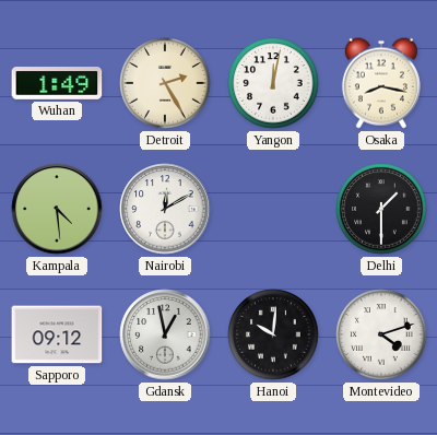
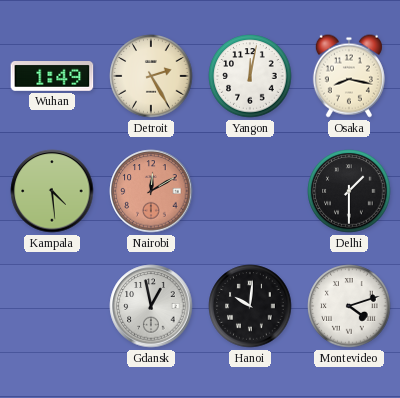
Nairobi dial: white -> salmon
Sapporo: 09:12 -> none
